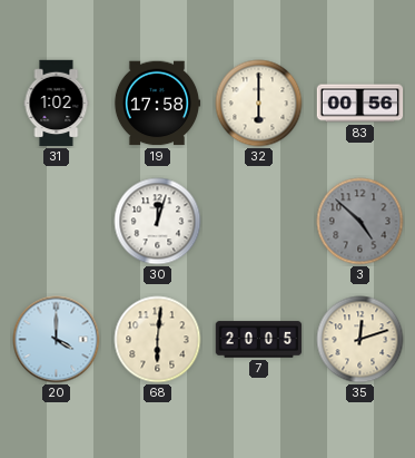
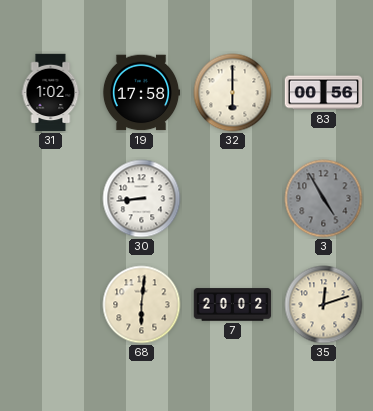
30: 12:03 -> 8:44
3: 4:52 -> 4:55
20: 4:00 -> none
7: 20:05 -> 20:02
